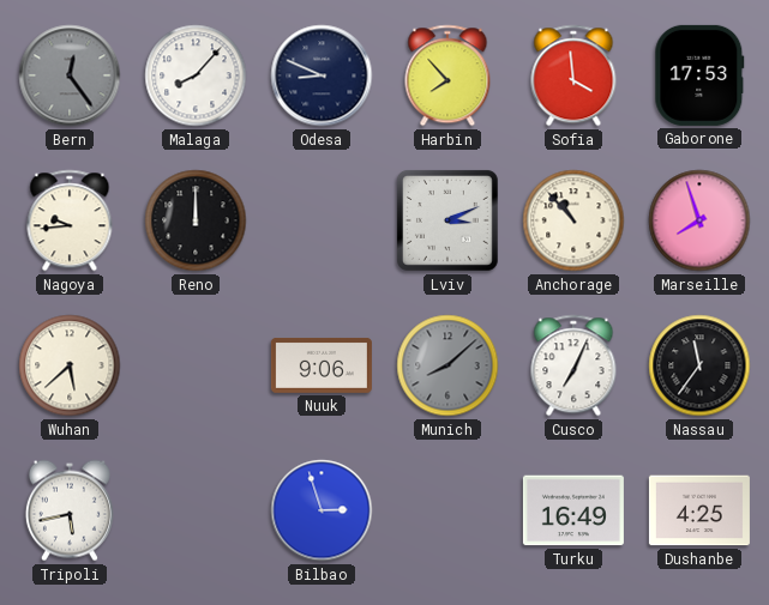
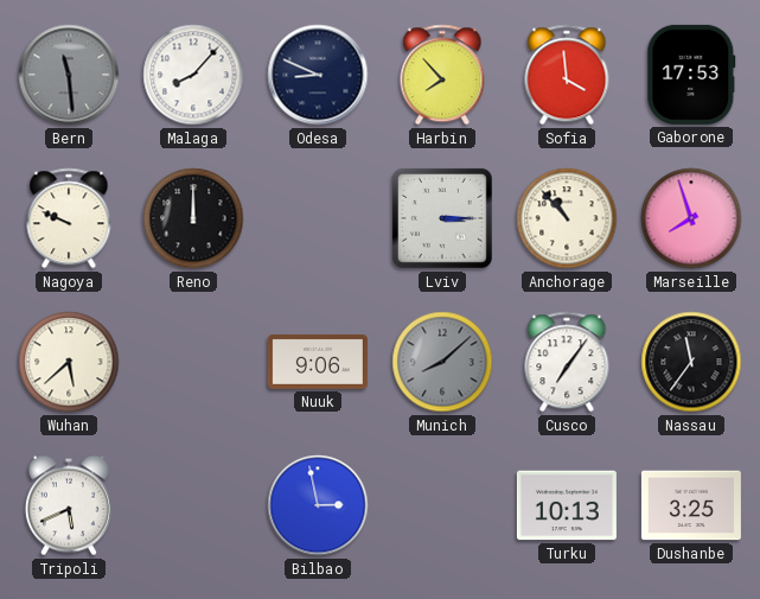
Bern: 12:24 -> 11:29
Nagoya: 9:44 -> 9:49
Lviv: 3:11 -> 3:15
Cusco: 7:04 -> 7:06
Tripoli: 5:43 -> 5:41
Bilbao: 2:57 -> 2:58
Turku: 16:49 -> 10:13
Dushanbe: 4:25 -> 3:25
